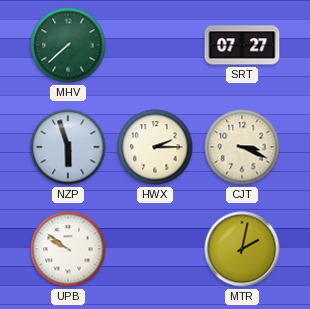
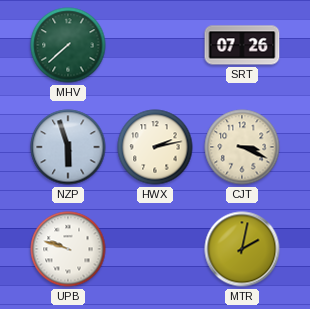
SRT: 07:27 -> 07:26
HWX: 2:15 -> 2:13
UPB: 9:51 -> 9:48
